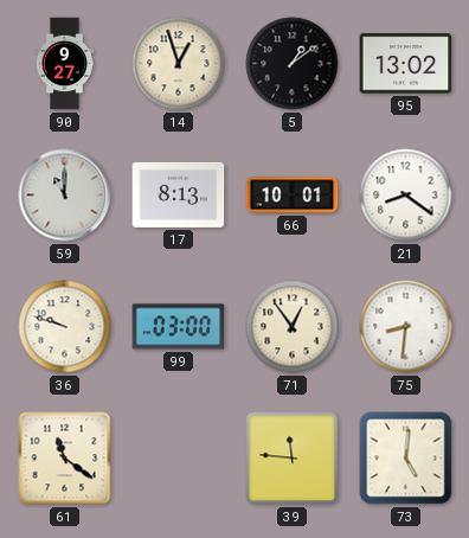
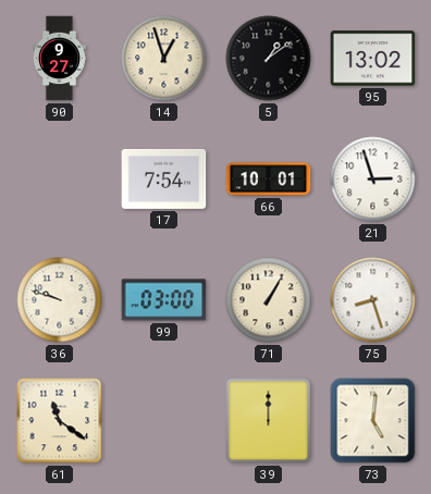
59: 11:00 -> none
17: 8:13 -> 7:54
21: 8:21 -> 2:57
71: 12:54 -> 1:05
75: 8:31 -> 8:27
39: 11:46 -> 12:00
